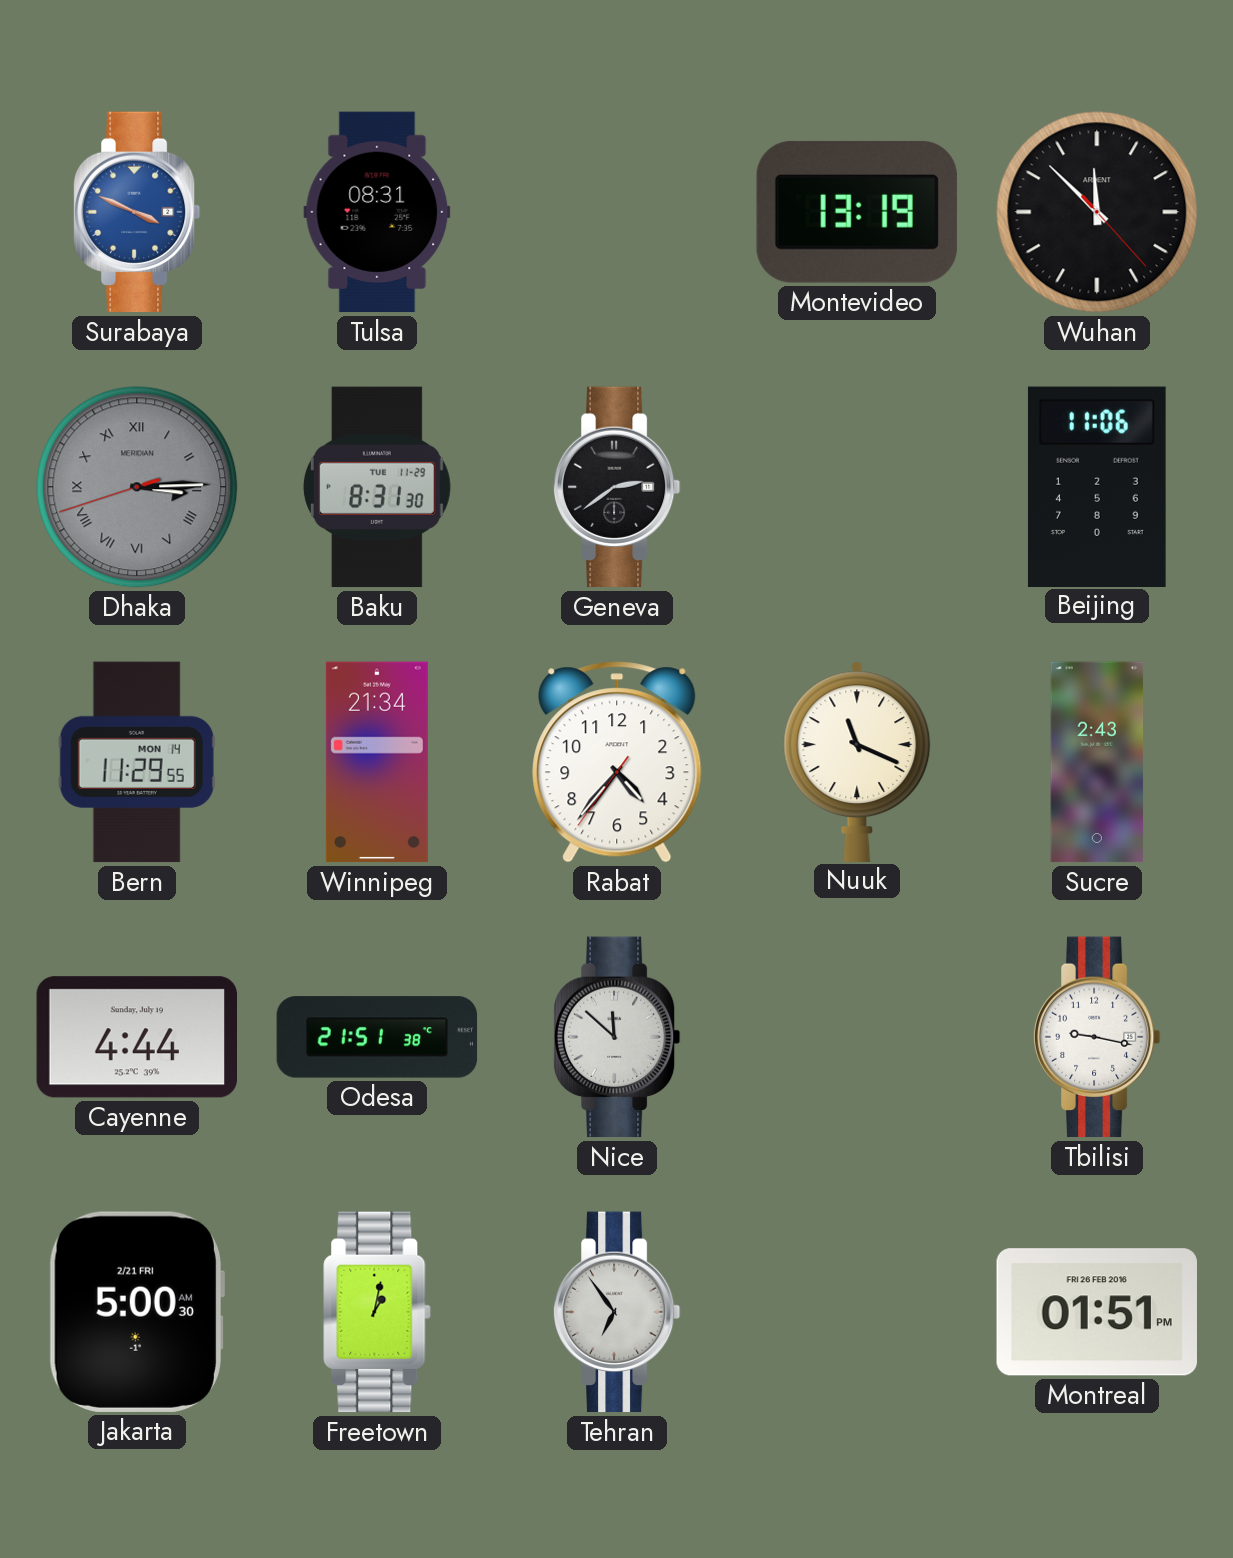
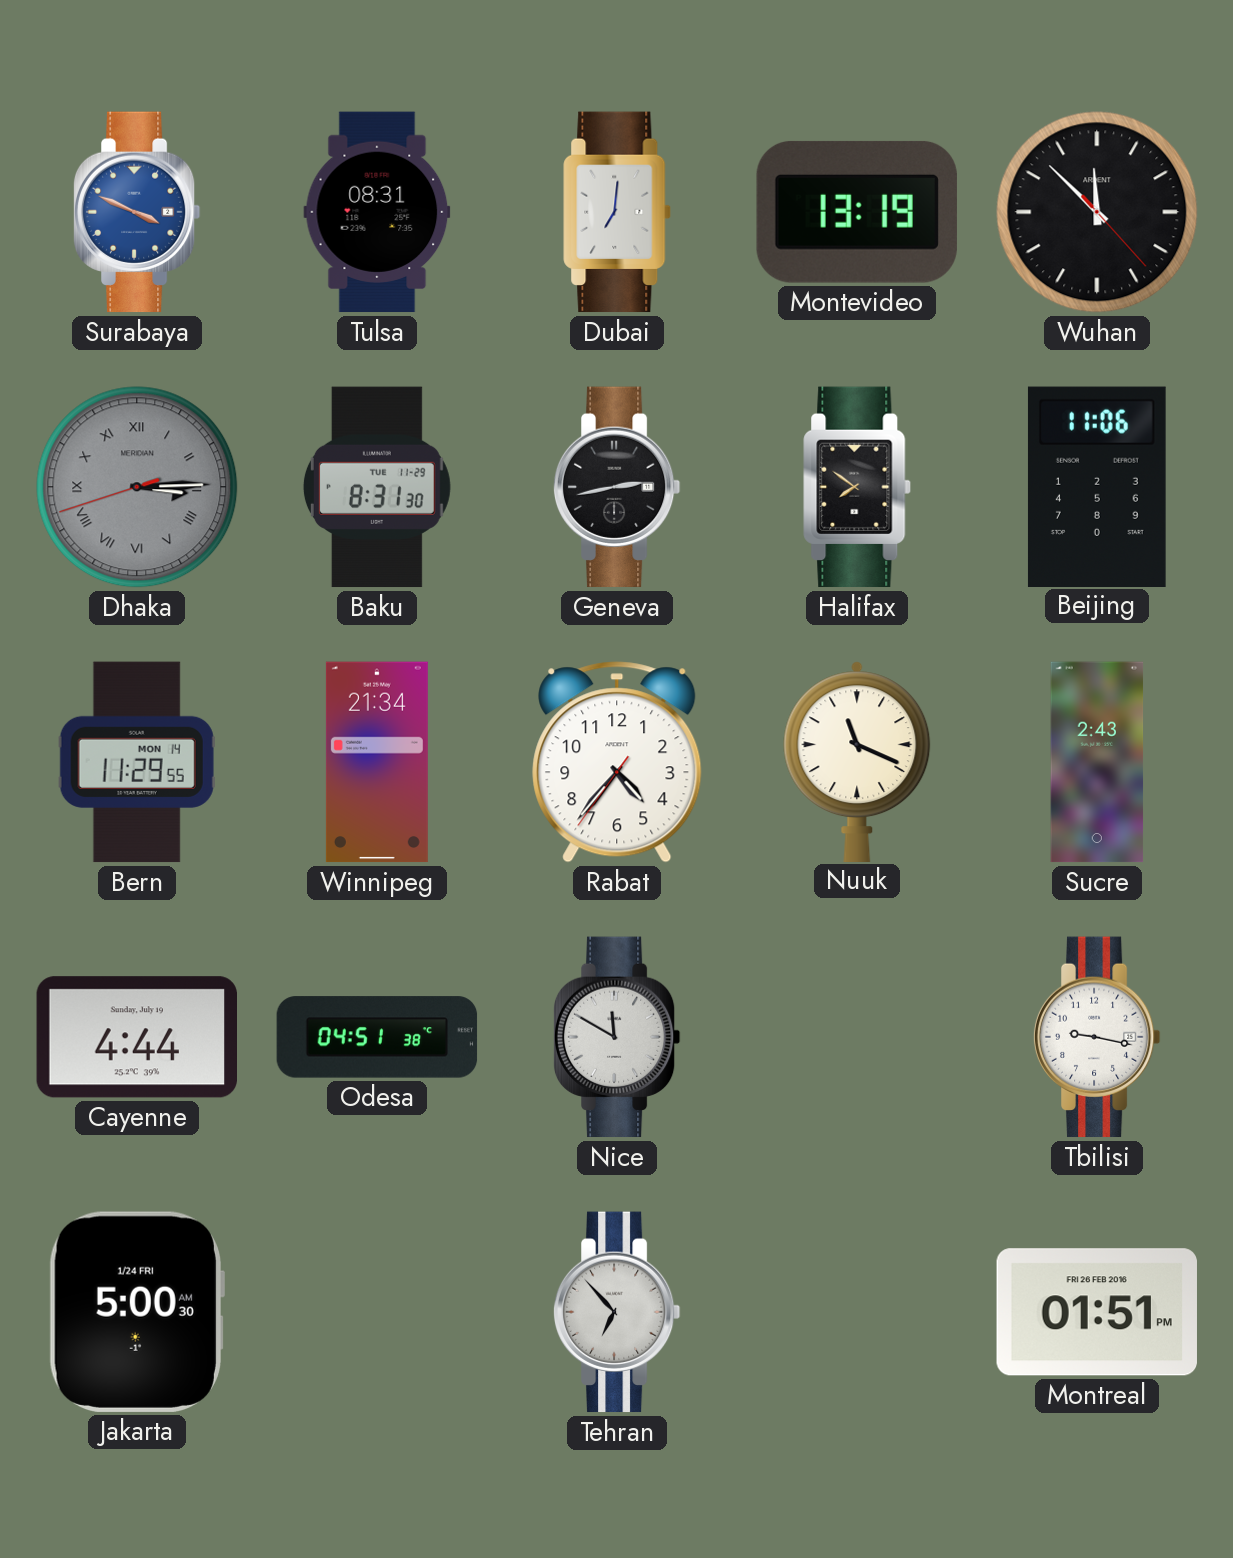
Dubai: none -> 7:01
Geneva: 2:39 -> 2:43
Halifax: none -> 7:51
Odesa: 21:51 -> 04:51
Nice: 11:52 -> 11:50
Jakarta date: 2/21 FRI -> 1/24 FRI
Freetown: 1:02 -> none
Tehran: 6:54 -> 6:53
